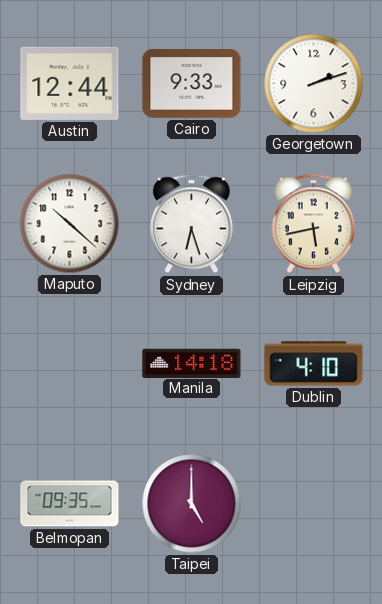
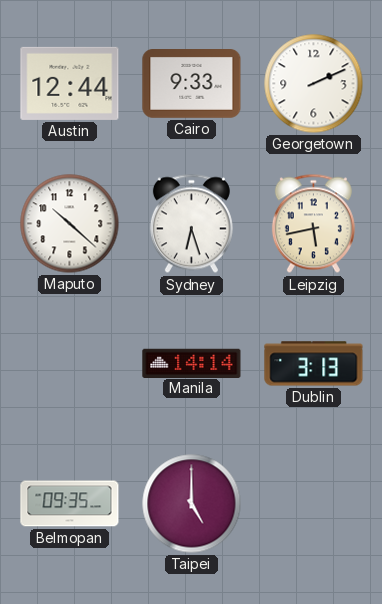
Georgetown: 2:12 -> 2:11
Manila: 14:18 -> 14:14
Dublin: 4:10 -> 3:13
